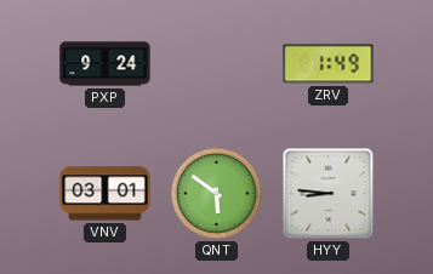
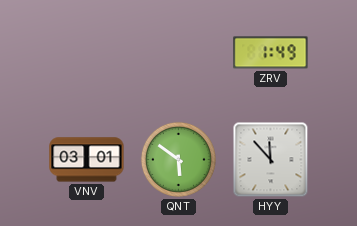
PXP: 9:24 -> none
HYY: 8:46 -> 11:53
